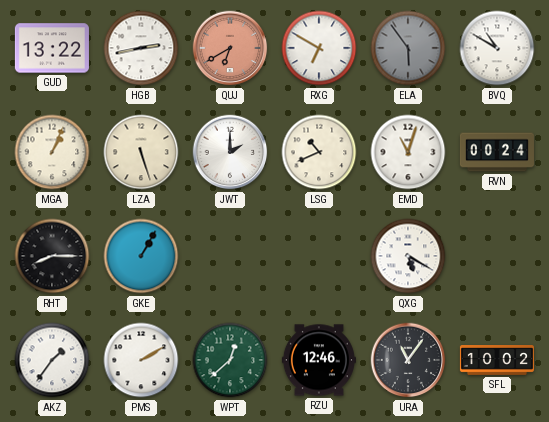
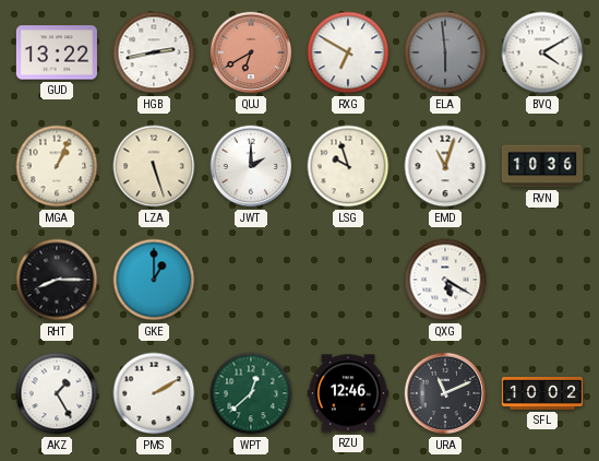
ELA: 5:54 -> 5:59
BVQ: 10:50 -> 4:10
LSG: 10:41 -> 9:57
RVN: 00:24 -> 10:36
GKE: 1:05 -> 1:00
AKZ: 1:36 -> 1:25
URA: 11:06 -> 11:11
